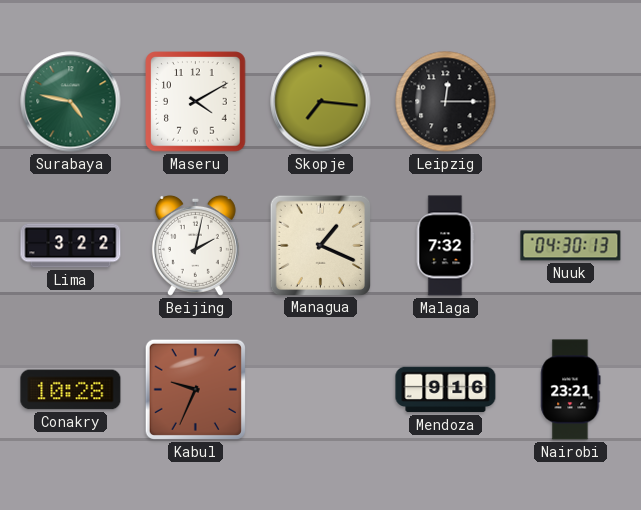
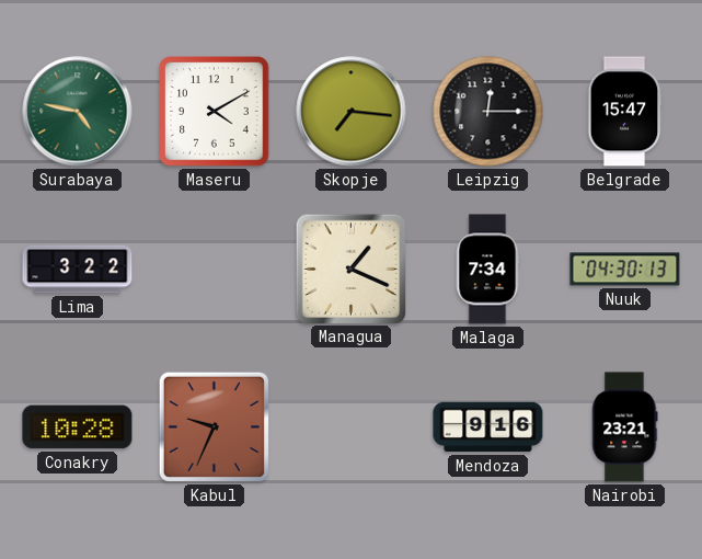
Belgrade: none -> 15:47
Beijing: 2:02 -> none
Malaga: 7:32 -> 7:34
